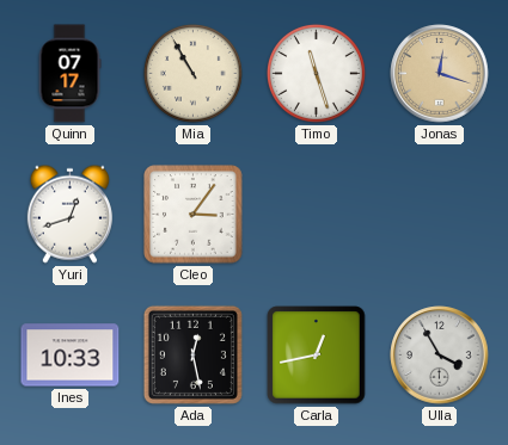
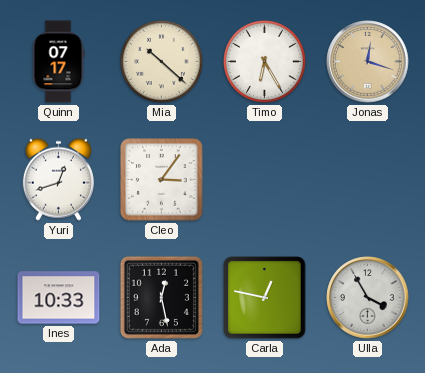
Mia: 10:55 -> 10:22
Timo: 11:27 -> 6:25
Carla: 12:43 -> 12:47
